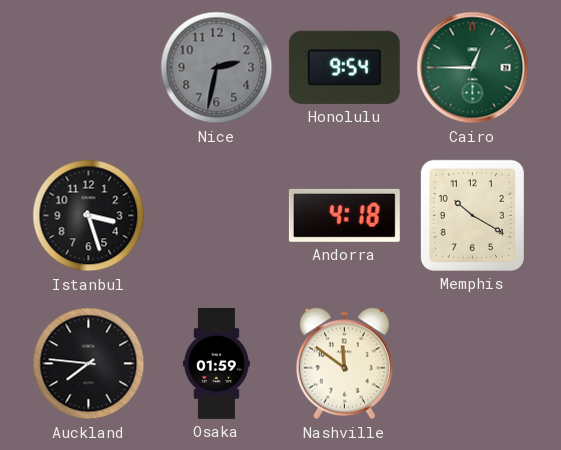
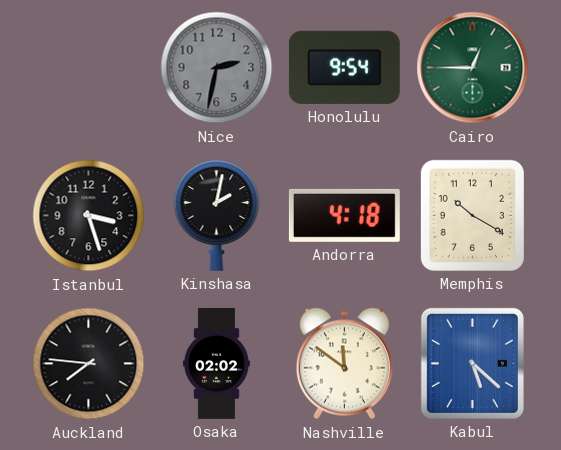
Kinshasa: none -> 2:02
Osaka: 01:59 -> 02:02
Kabul: none -> 5:22
